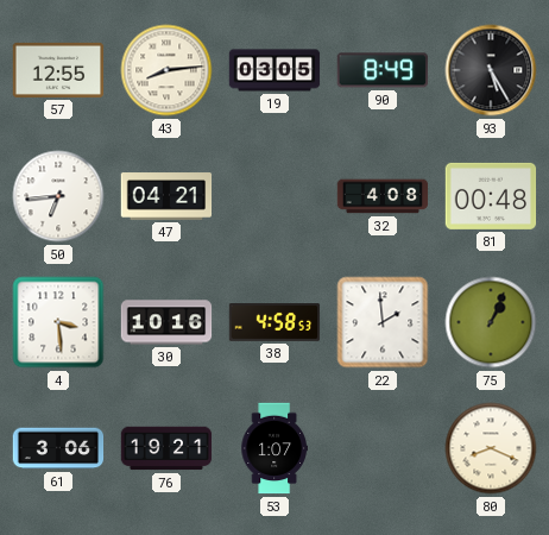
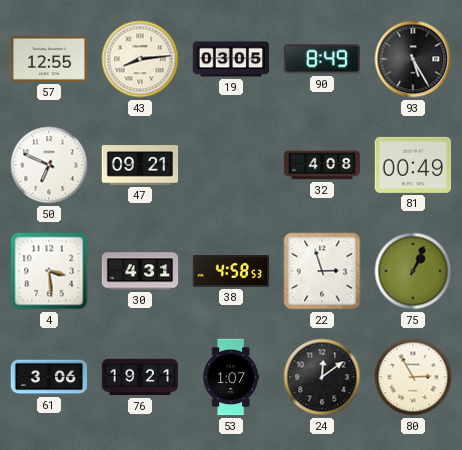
50: 6:44 -> 6:49
47: 04:21 -> 09:21
81: 00:48 -> 00:49
30: 10:16 -> 4:31
22: 1:59 -> 2:57
24: none -> 12:09
80: 8:19 -> 2:55
